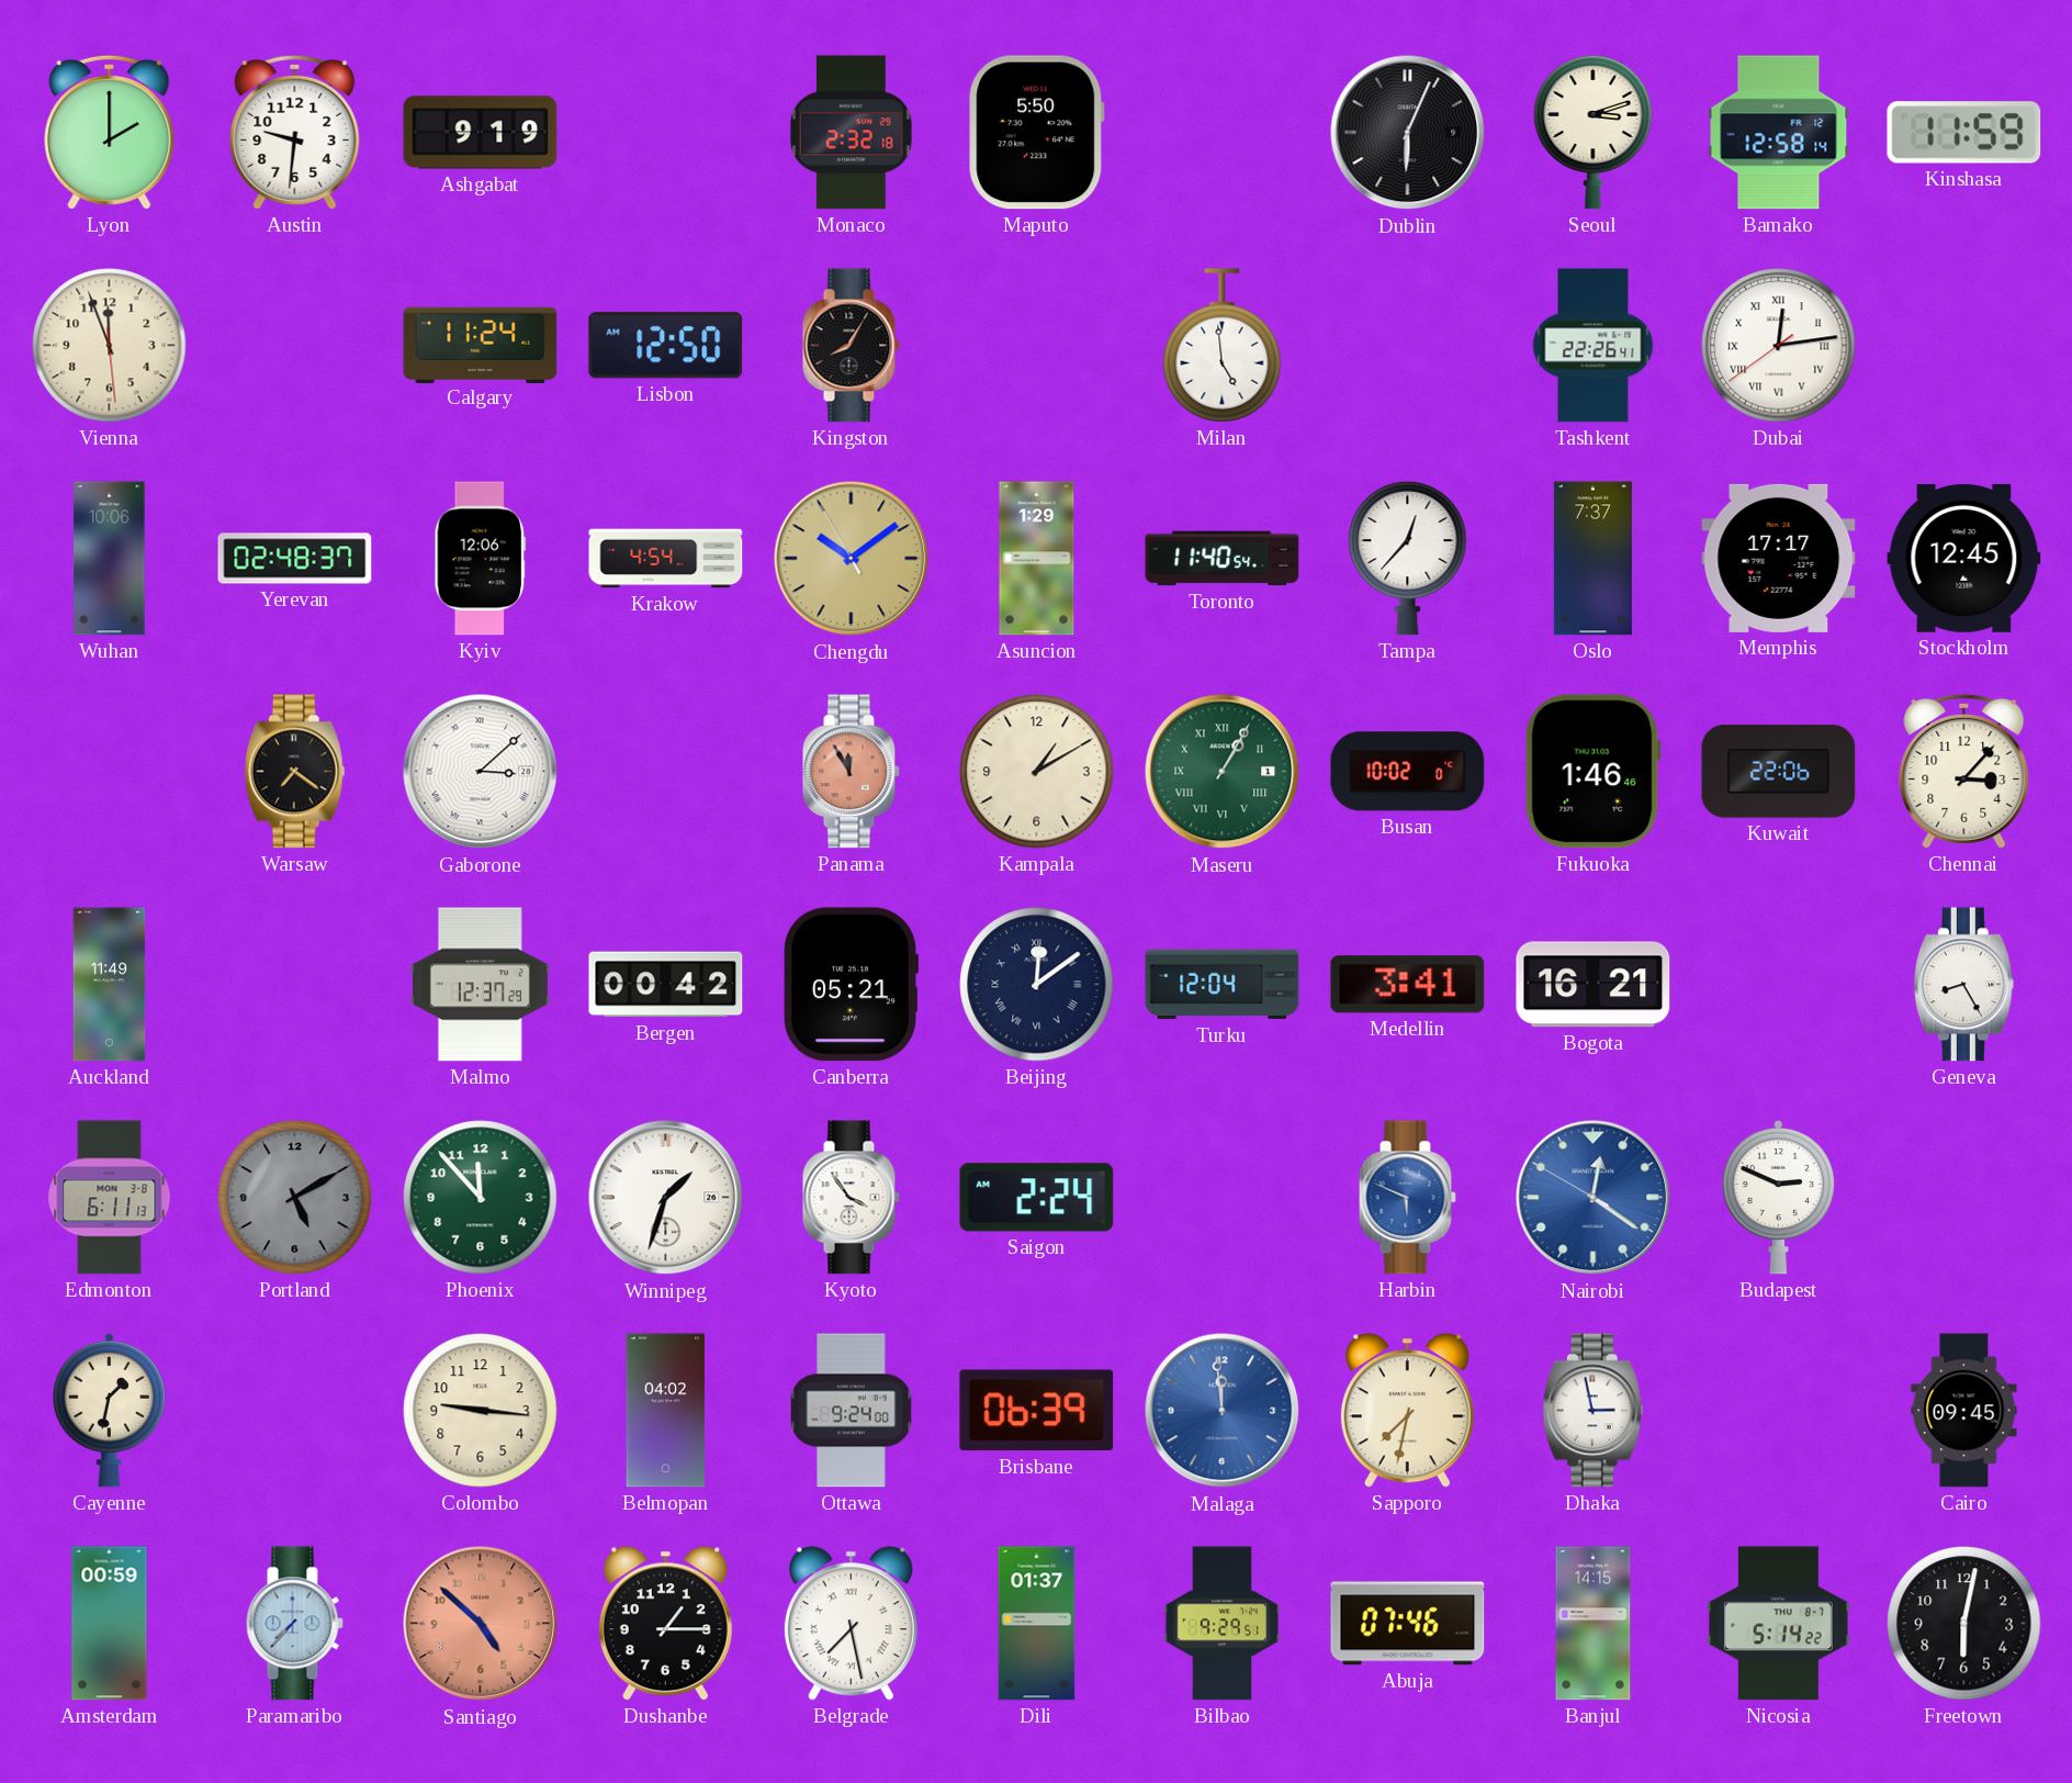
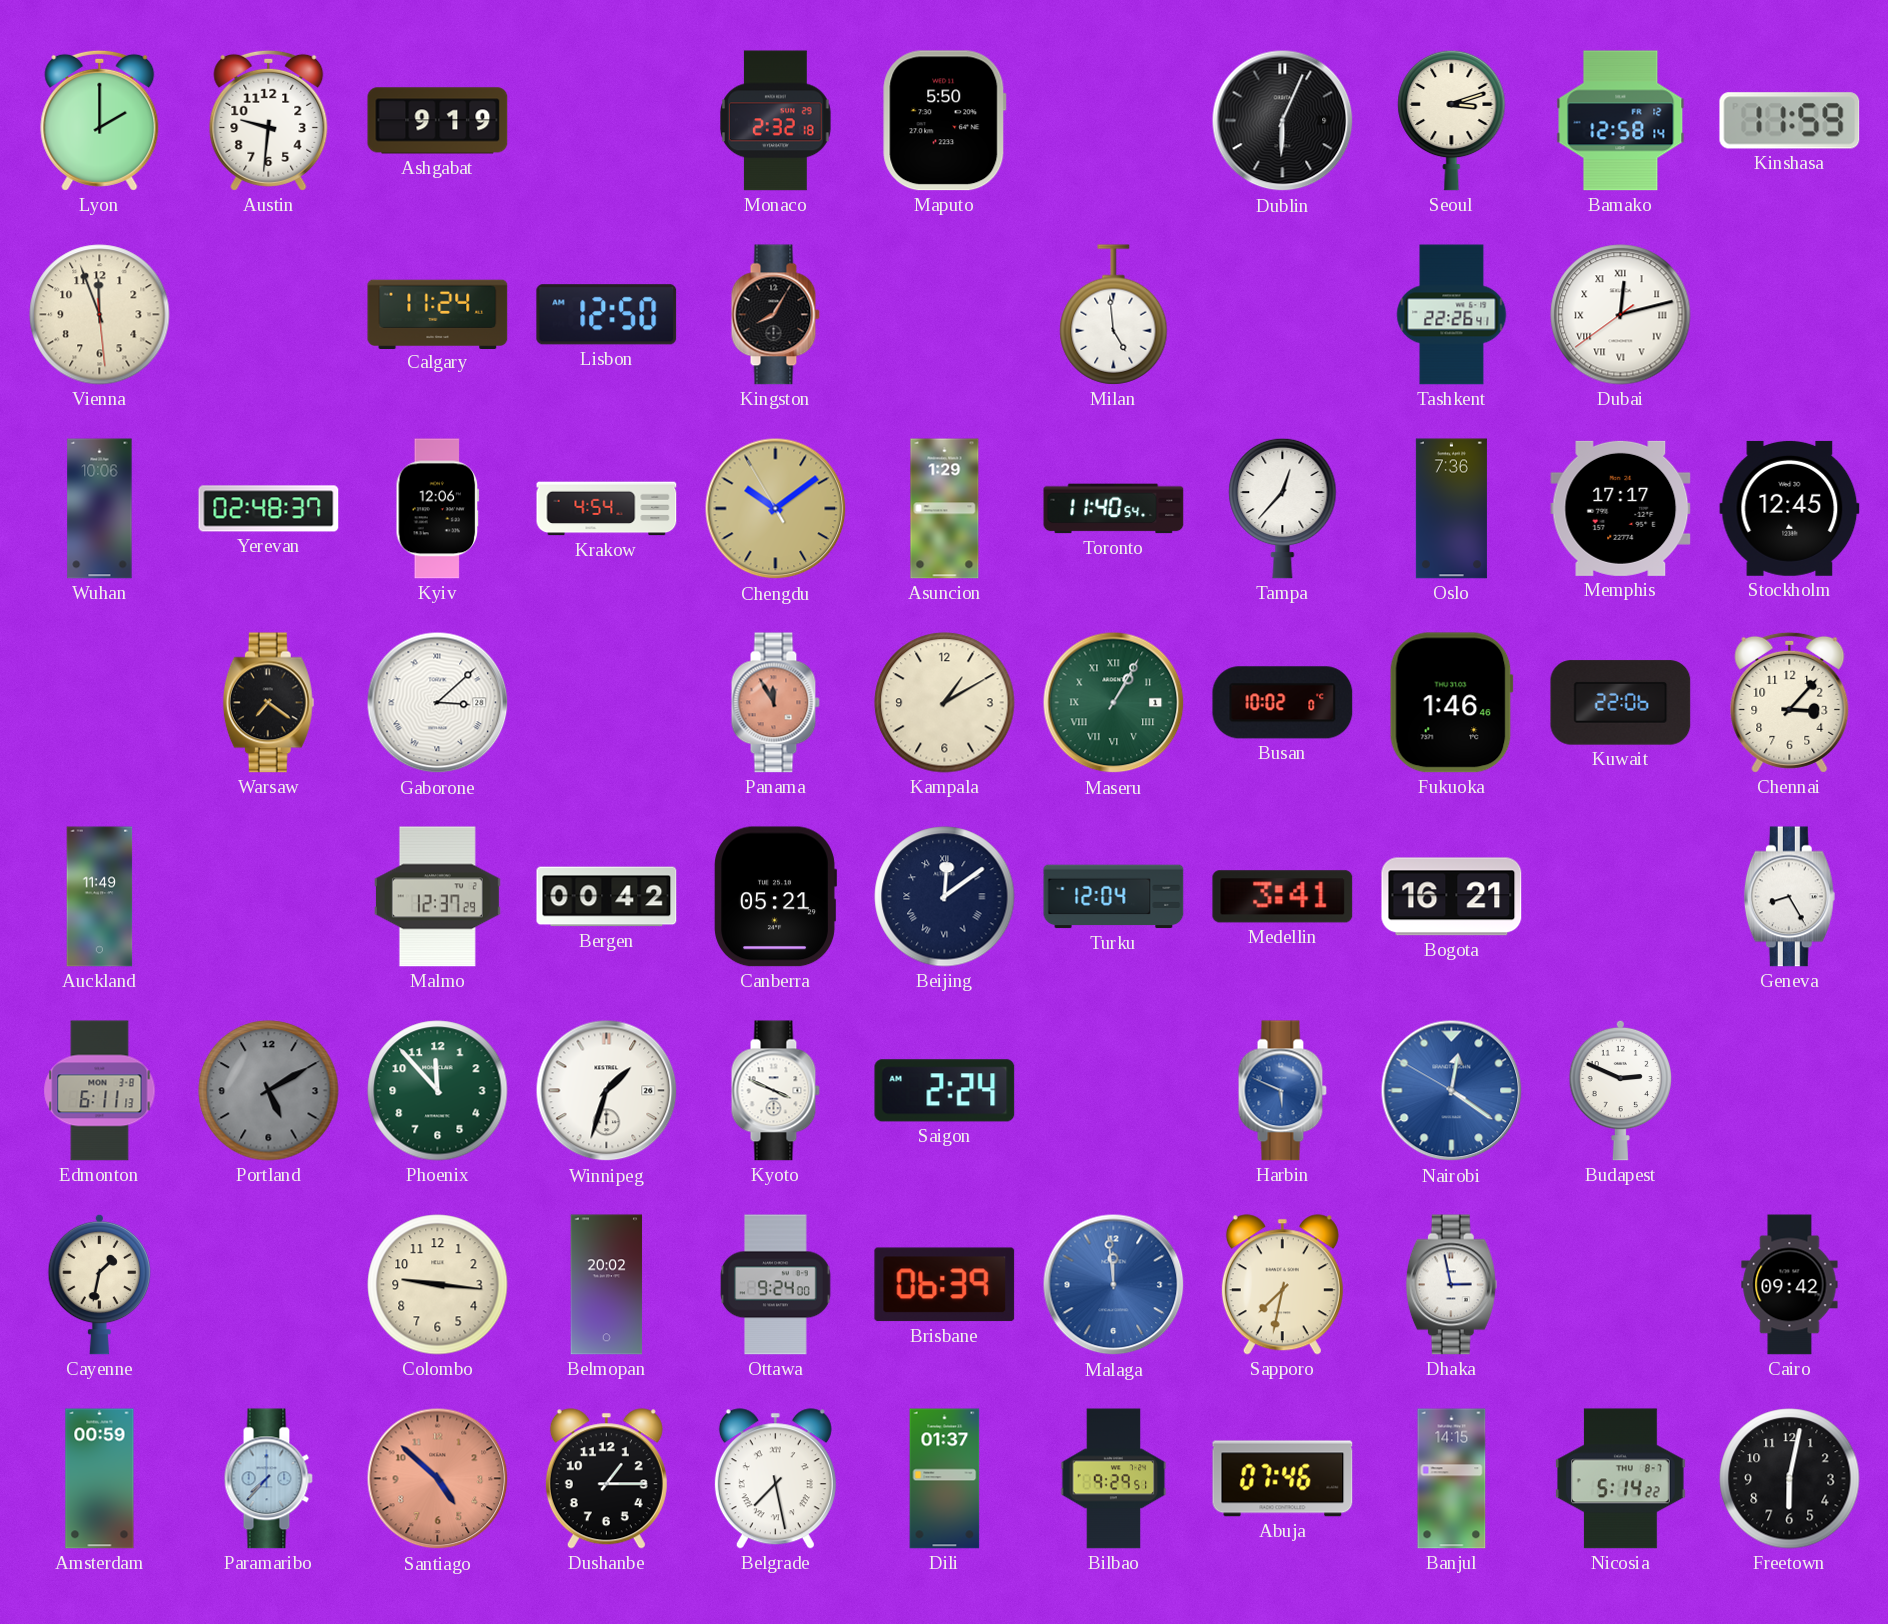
Dubai: 12:13 -> 12:12
Oslo: 7:37 -> 7:36
Kyoto: 3:54 -> 3:49
Belmopan: 04:02 -> 20:02
Cairo: 09:45 -> 09:42
